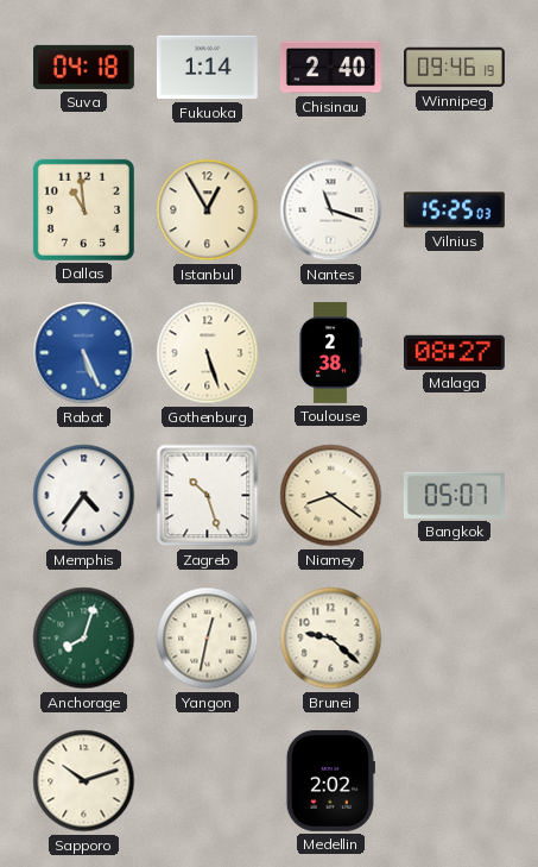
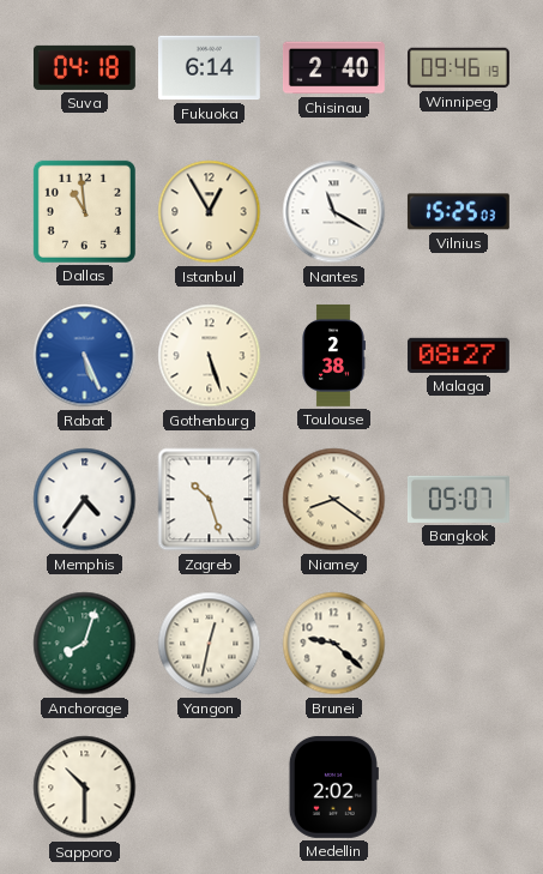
Fukuoka: 1:14 -> 6:14
Nantes: 11:18 -> 11:20
Sapporo: 10:12 -> 10:30
